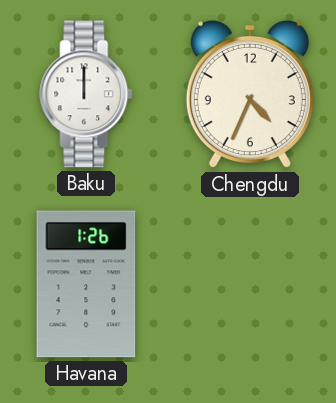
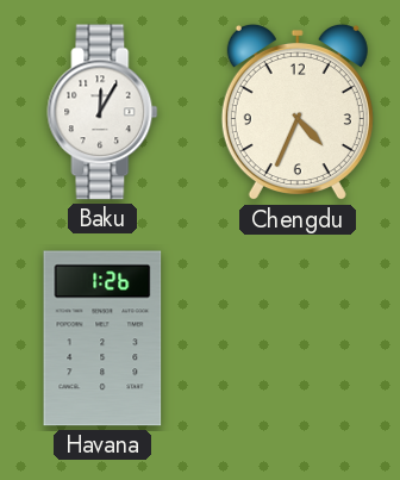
Baku: 12:00 -> 12:05
